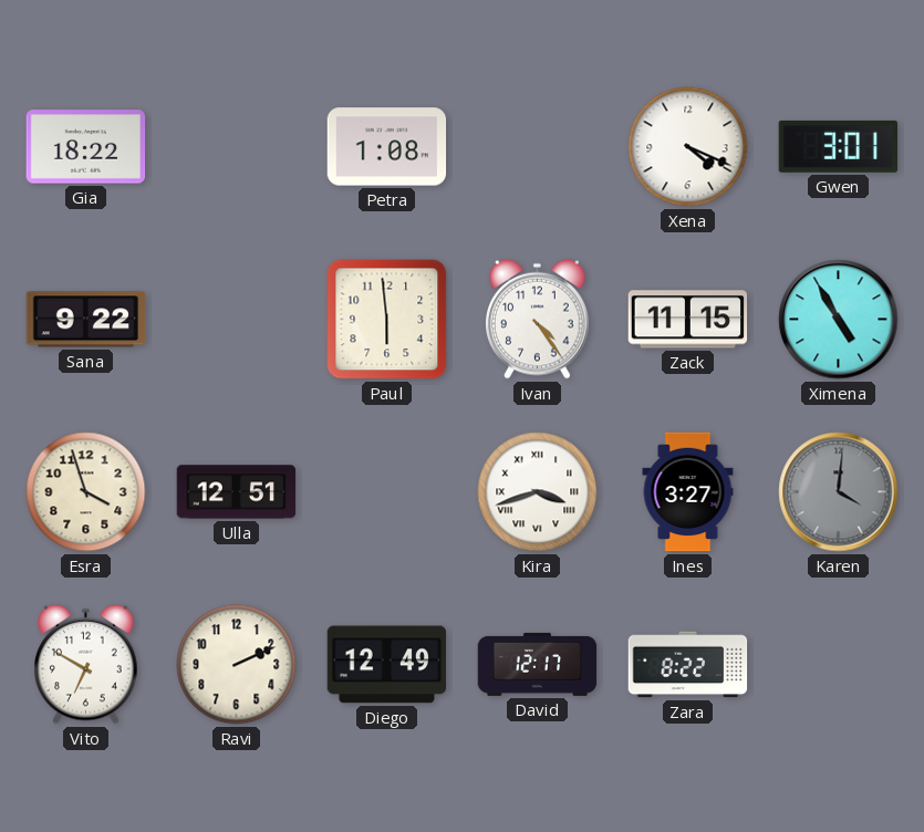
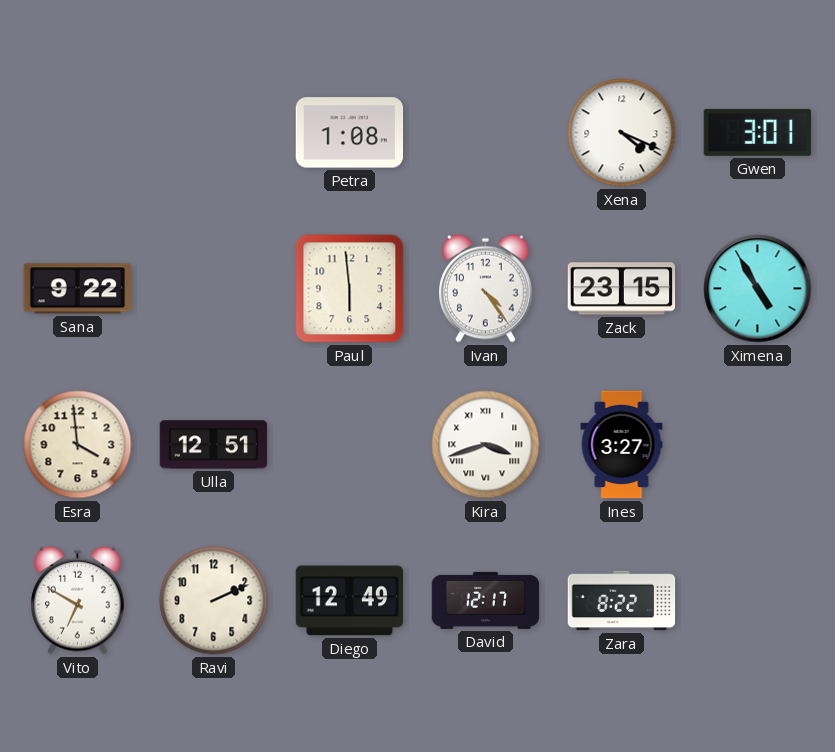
Gia: 18:22 -> none
Zack: 11:15 -> 23:15
Esra: 3:57 -> 3:59
Karen: 4:01 -> none
